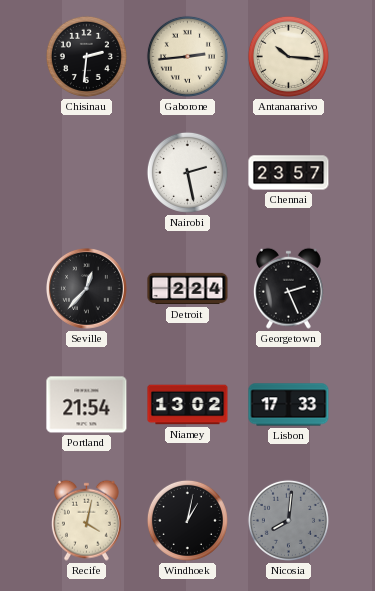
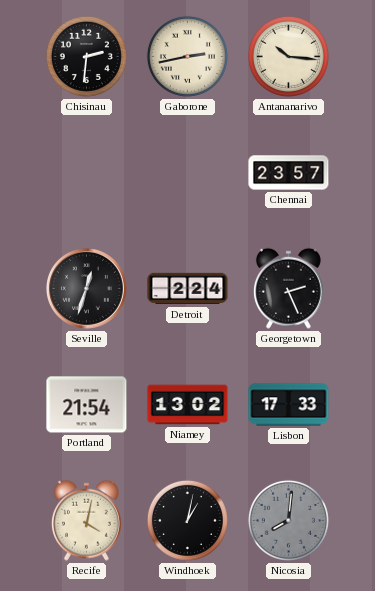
Gaborone: 2:44 -> 2:43
Nairobi: 2:28 -> none
Seville: 12:37 -> 12:33
